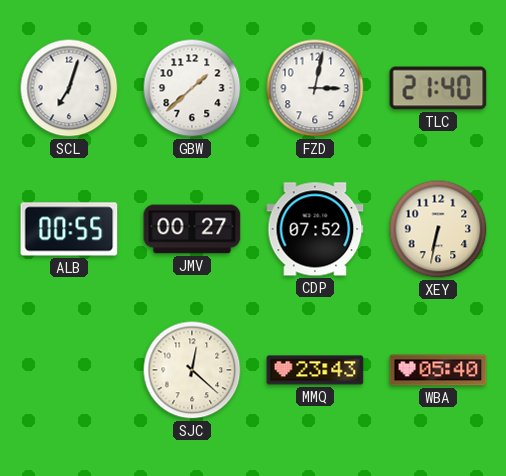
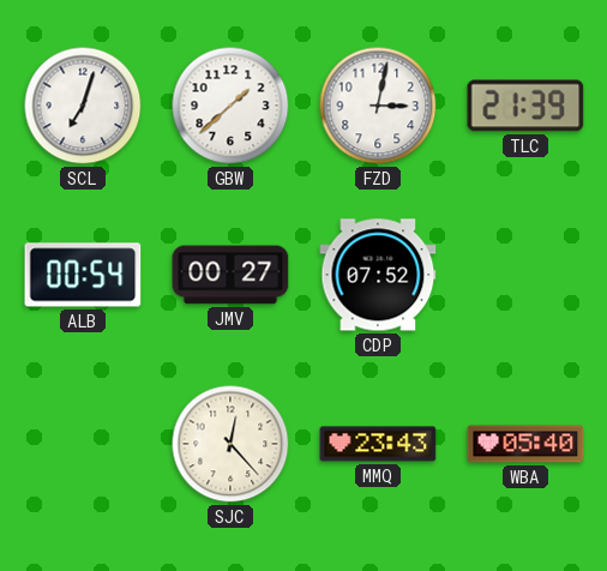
TLC: 21:40 -> 21:39
ALB: 00:55 -> 00:54
XEY: 6:32 -> none
SJC: 12:22 -> 12:23
